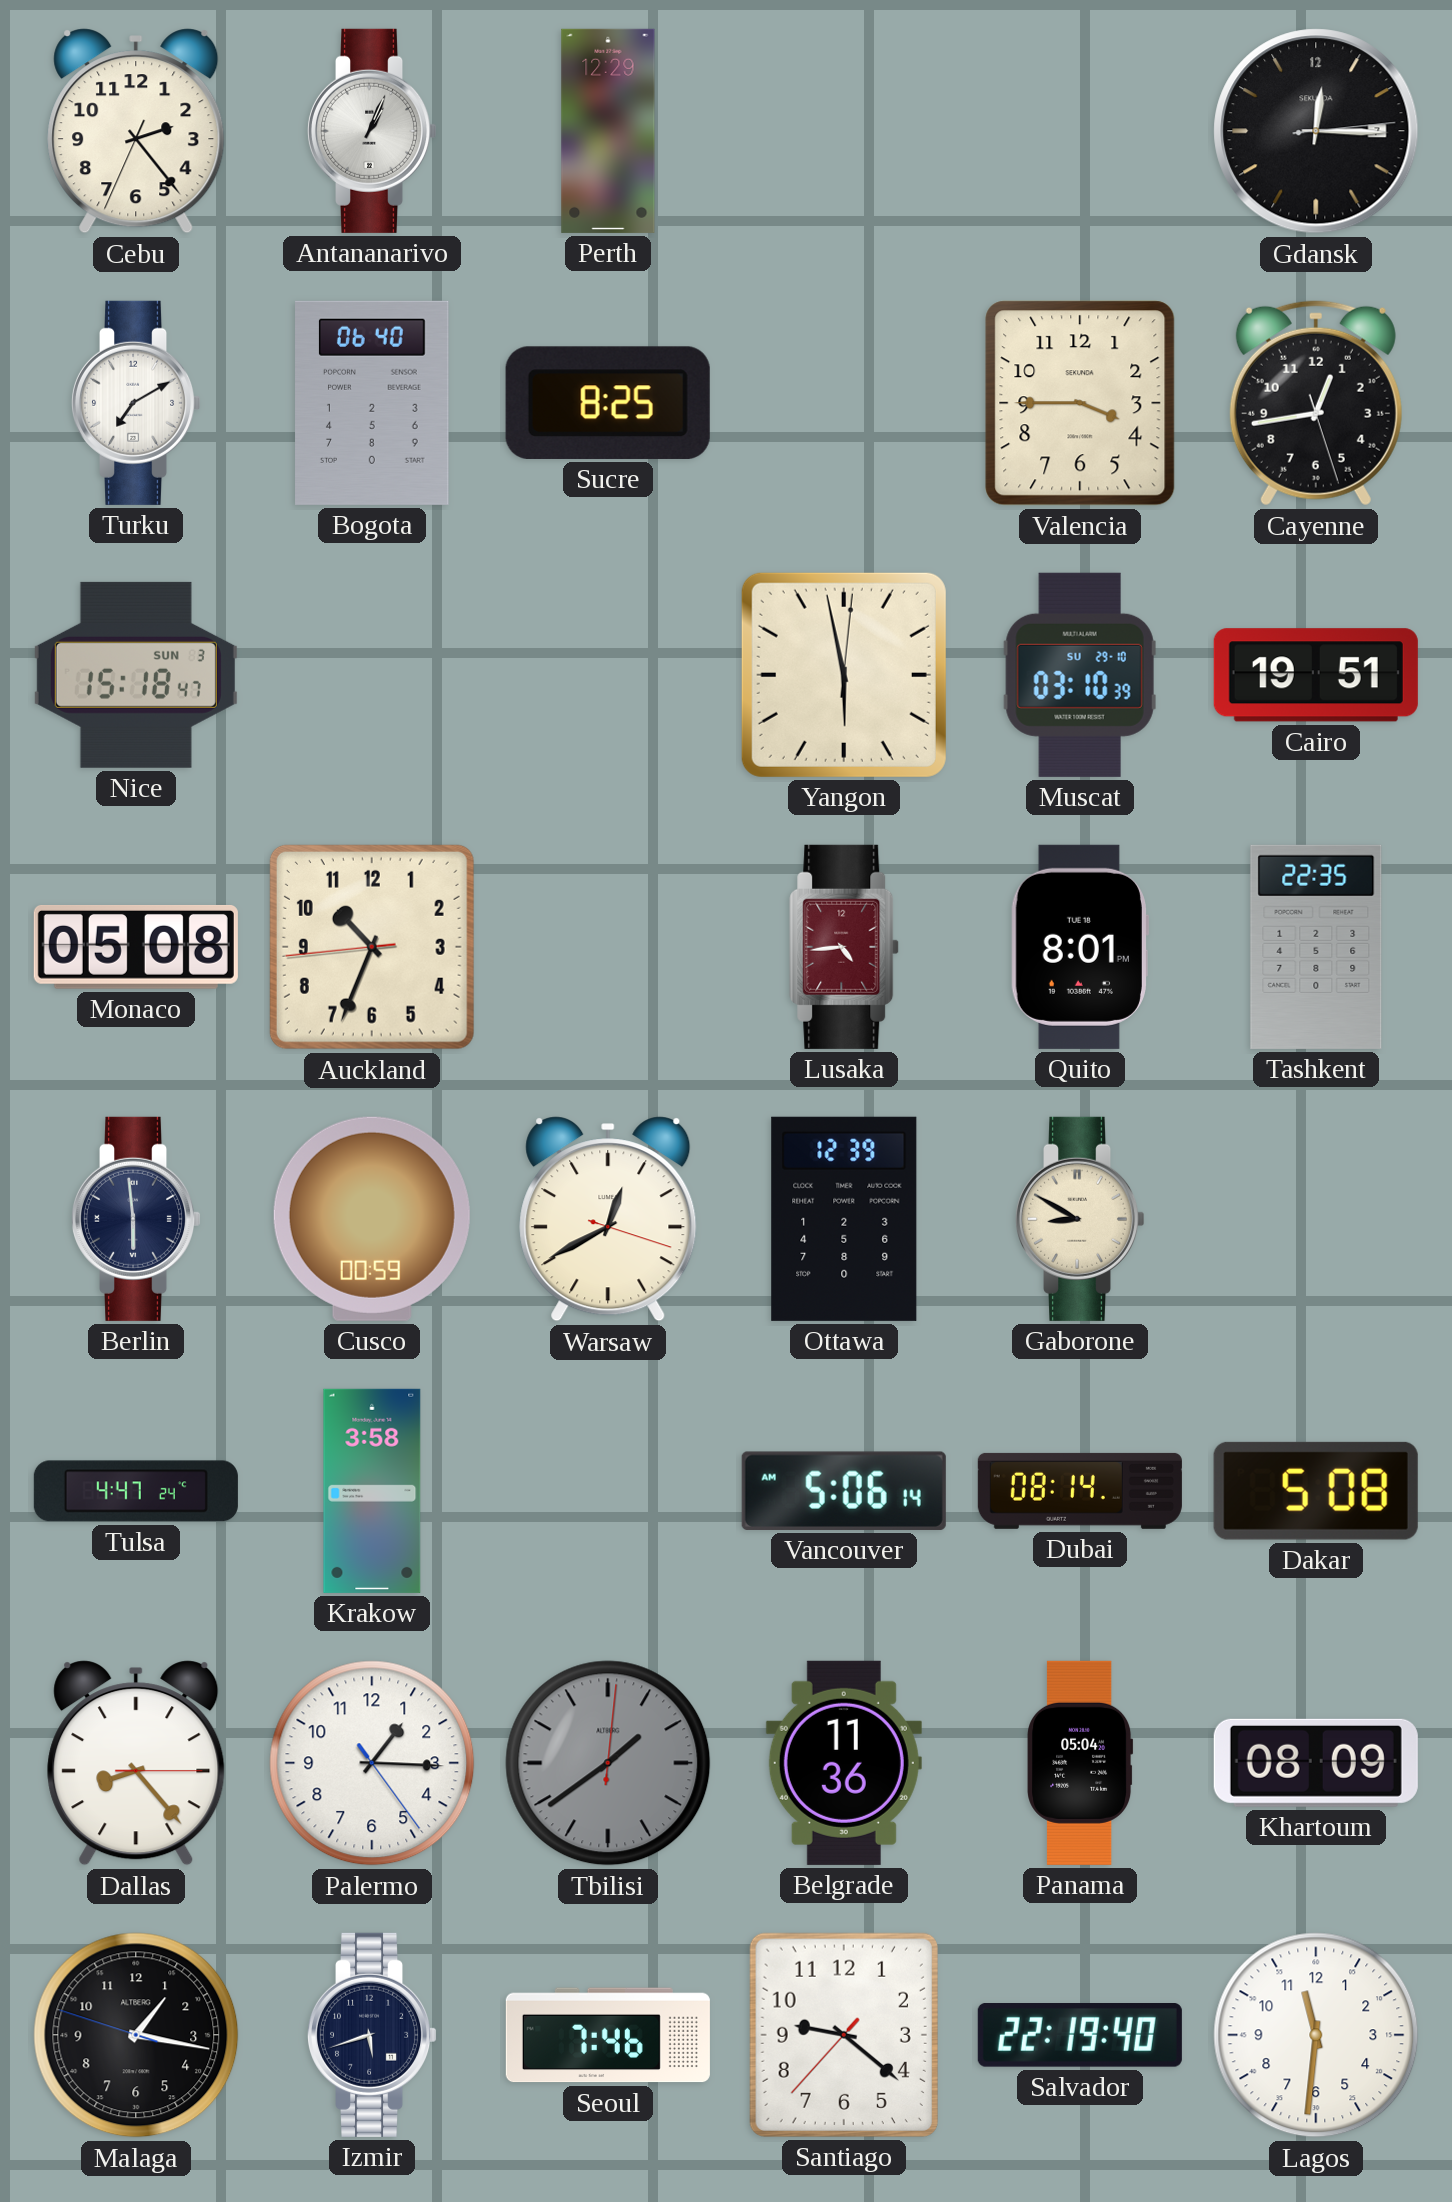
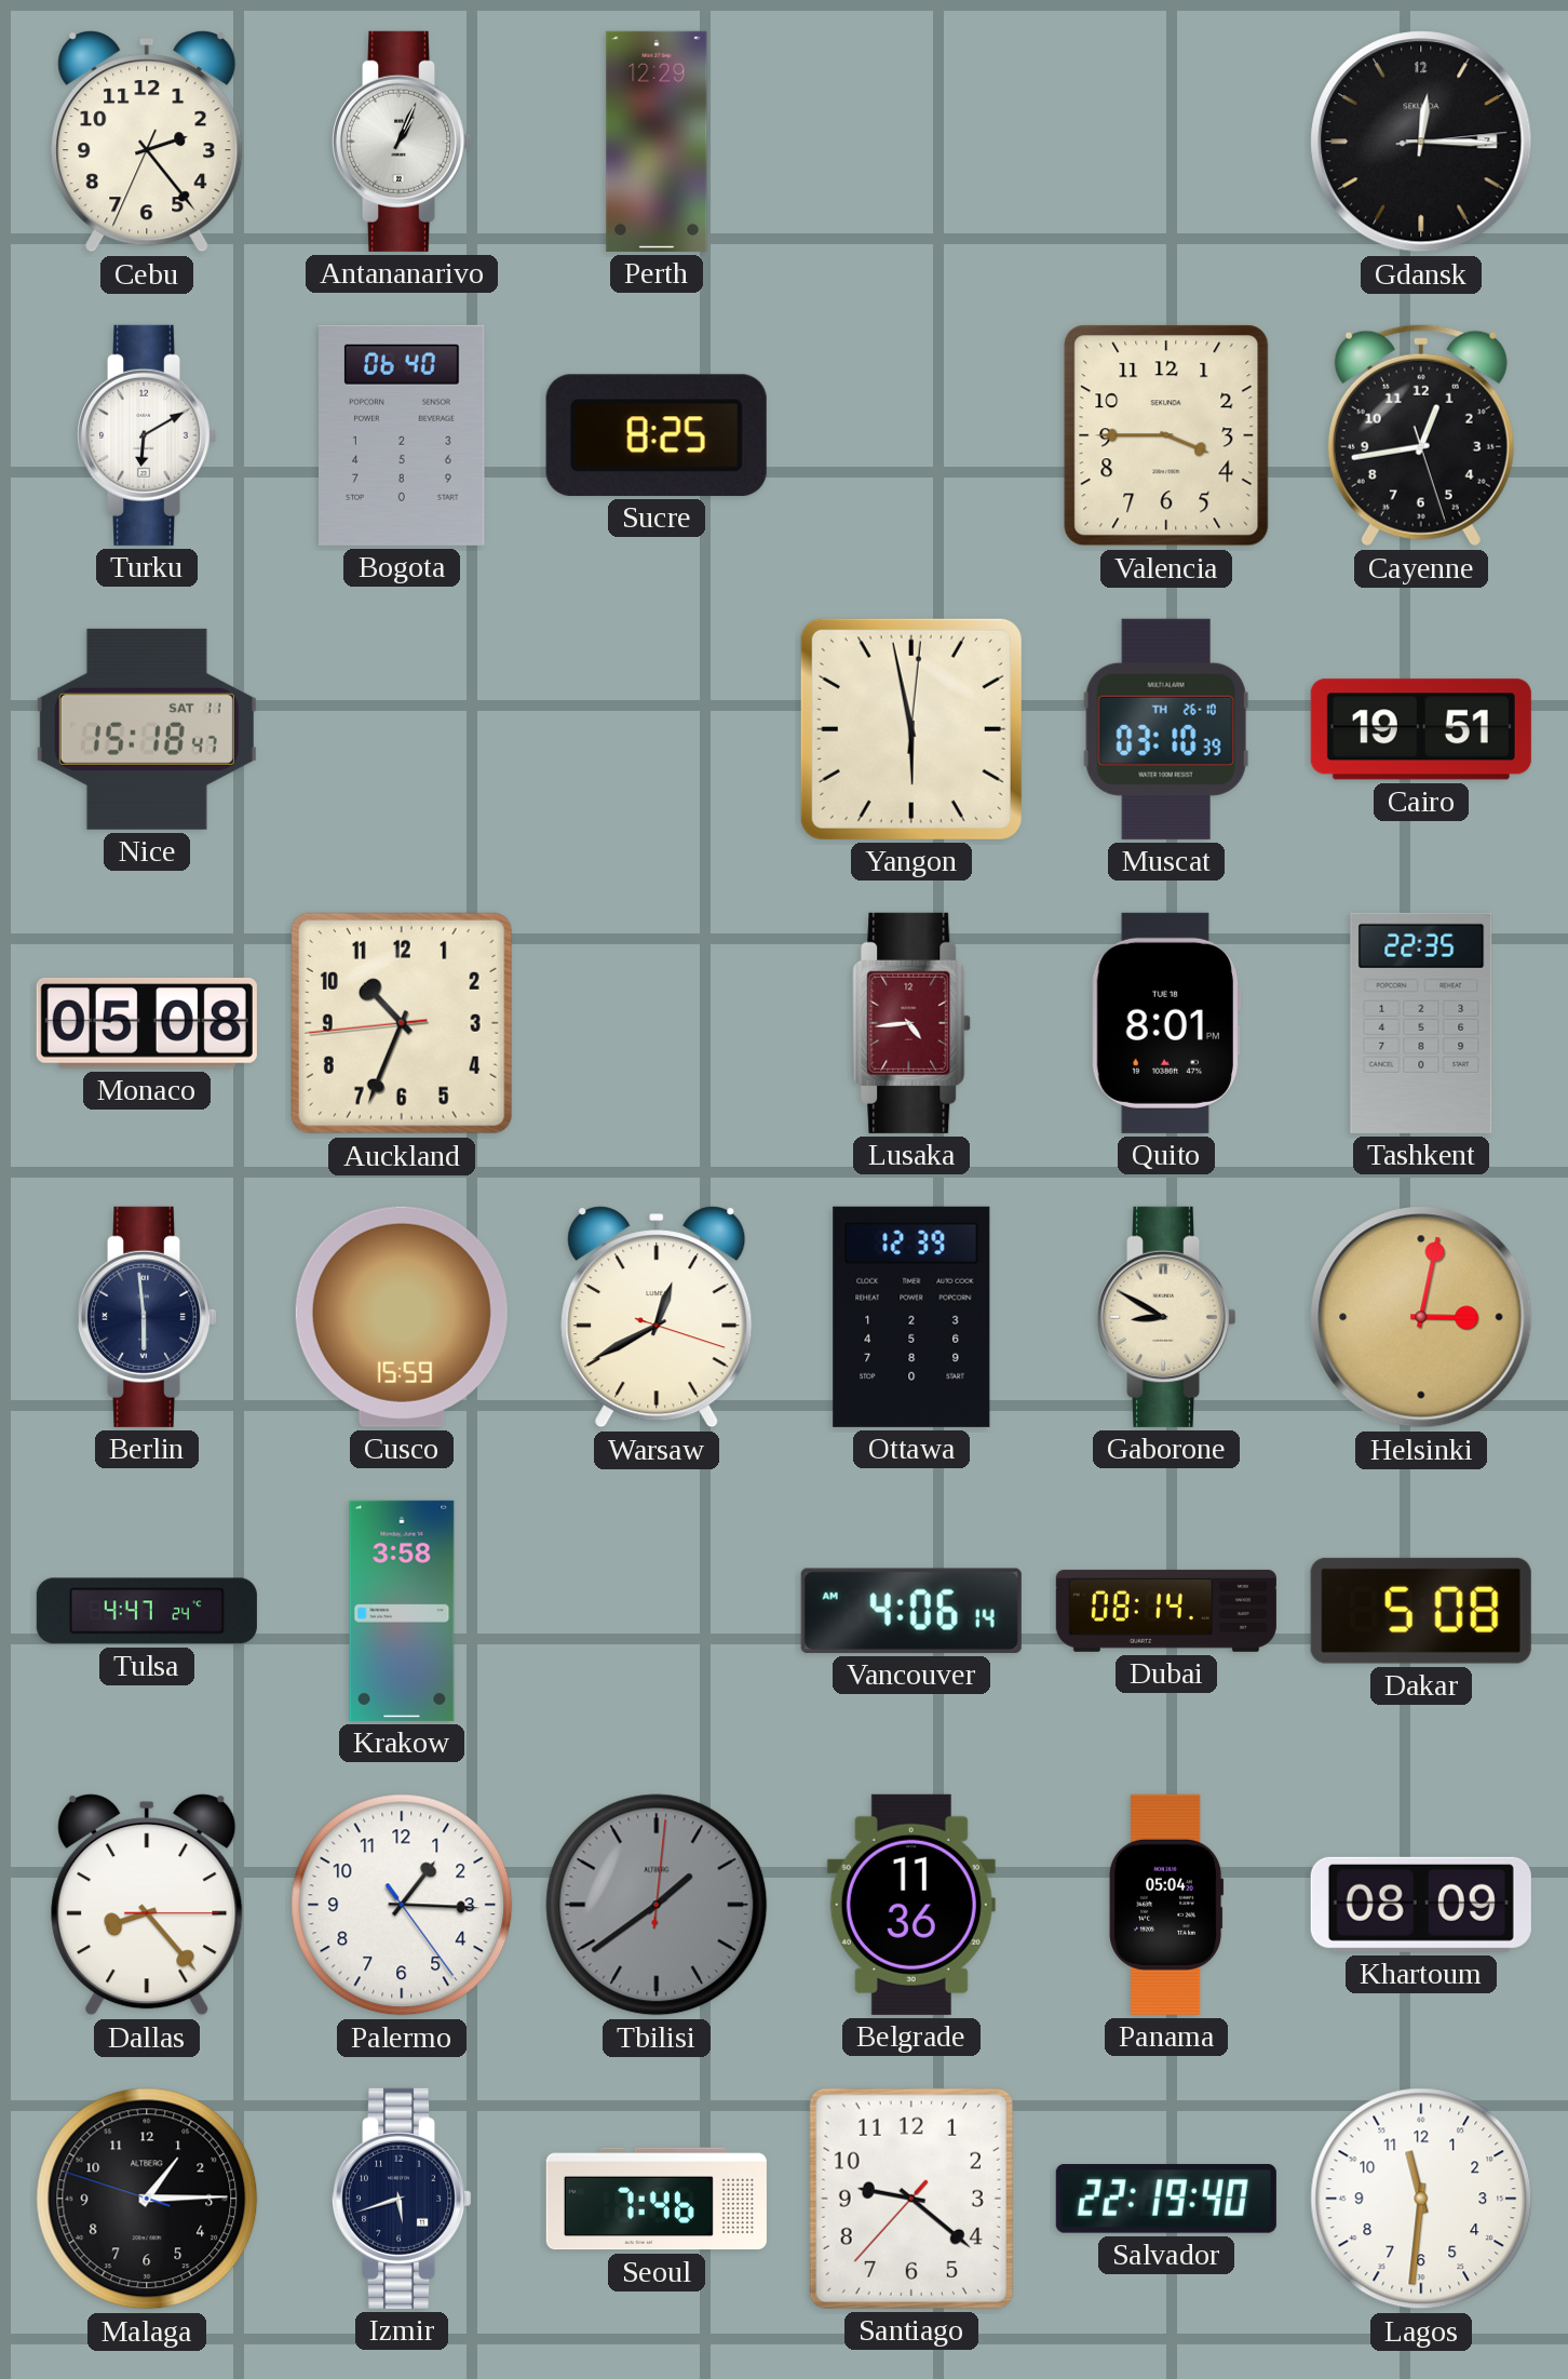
Turku: 7:10 -> 6:10
Nice date: SUN 3 -> SAT 11
Muscat date: SU 29-10 -> TH 26-10
Cusco: 00:59 -> 15:59
Helsinki: none -> 3:02
Vancouver: 5:06 -> 4:06
Malaga: 1:16 -> 1:14
